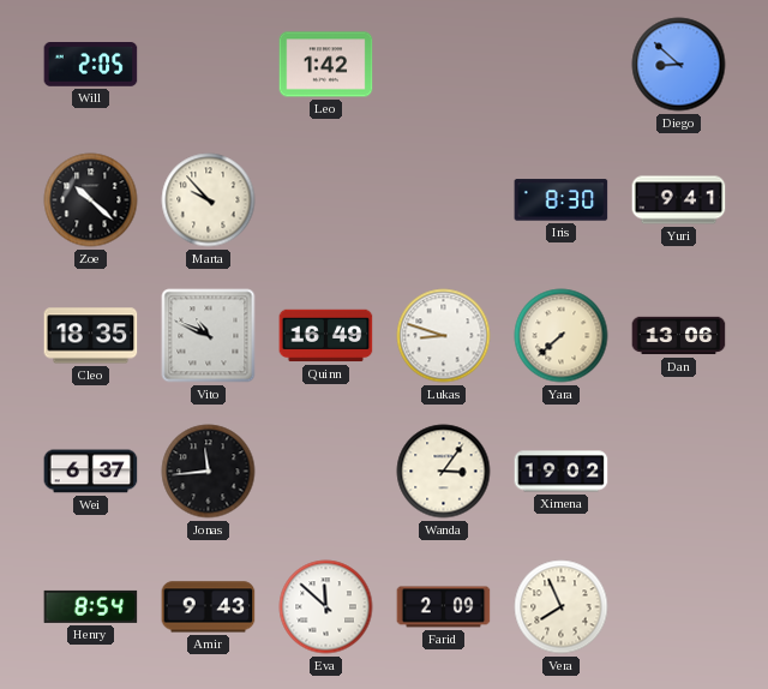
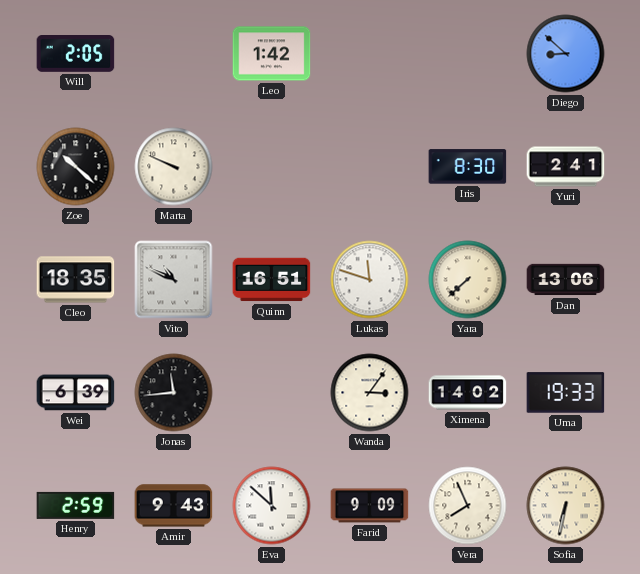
Marta: 9:53 -> 9:49
Yuri: 9:41 -> 2:41
Quinn: 16:49 -> 16:51
Lukas: 8:48 -> 11:48
Wei: 6:37 -> 6:39
Ximena: 19:02 -> 14:02
Uma: none -> 19:33
Henry: 8:54 -> 2:59
Farid: 2:09 -> 9:09
Sofia: none -> 6:32
